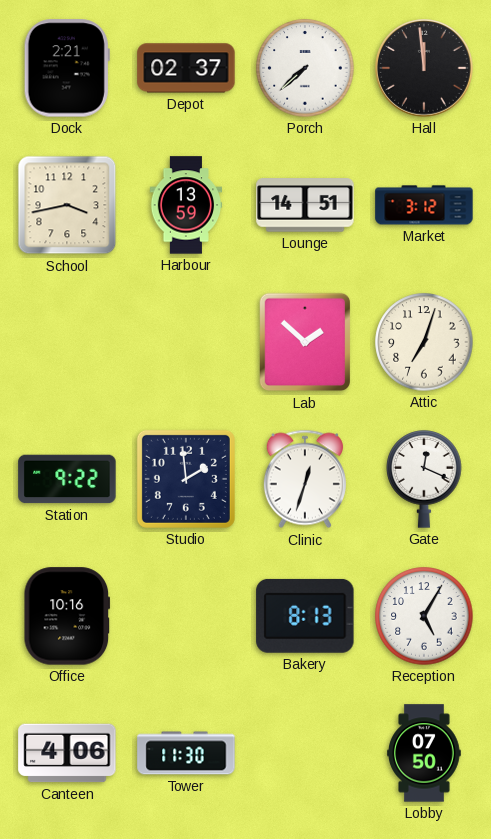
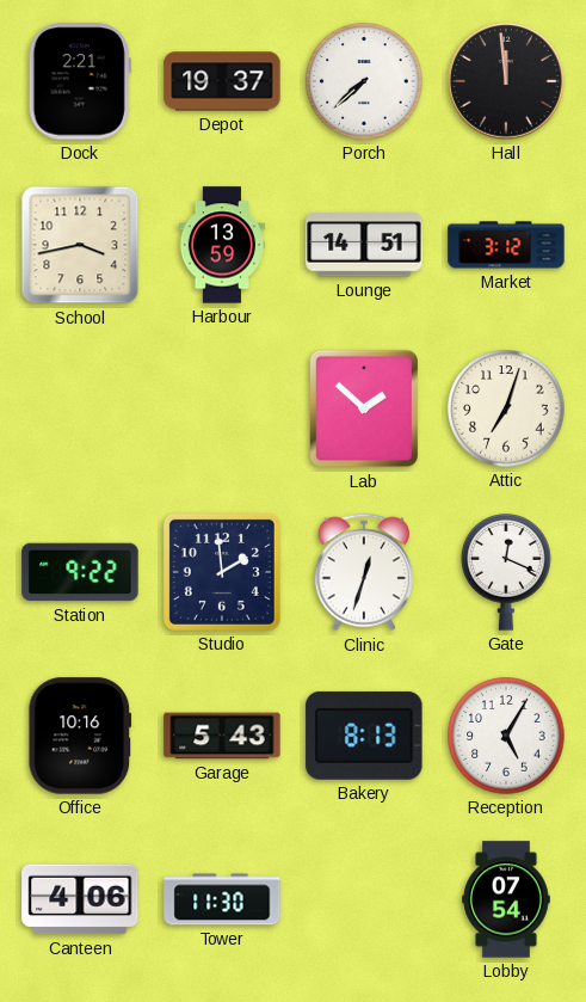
Depot: 02:37 -> 19:37
Garage: none -> 5:43
Lobby: 07:50 -> 07:54
